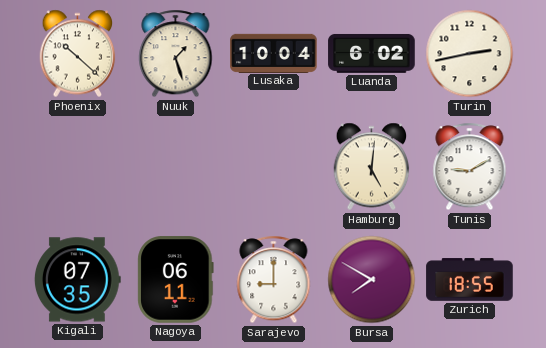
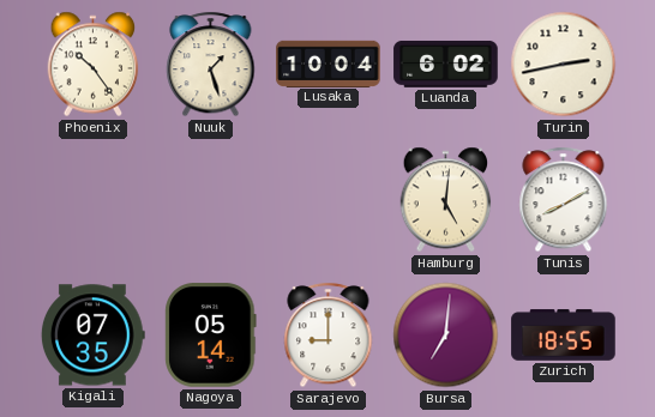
Phoenix: 10:22 -> 10:24
Tunis: 9:10 -> 8:10
Nagoya: 06:11 -> 05:14
Bursa: 7:50 -> 7:01
